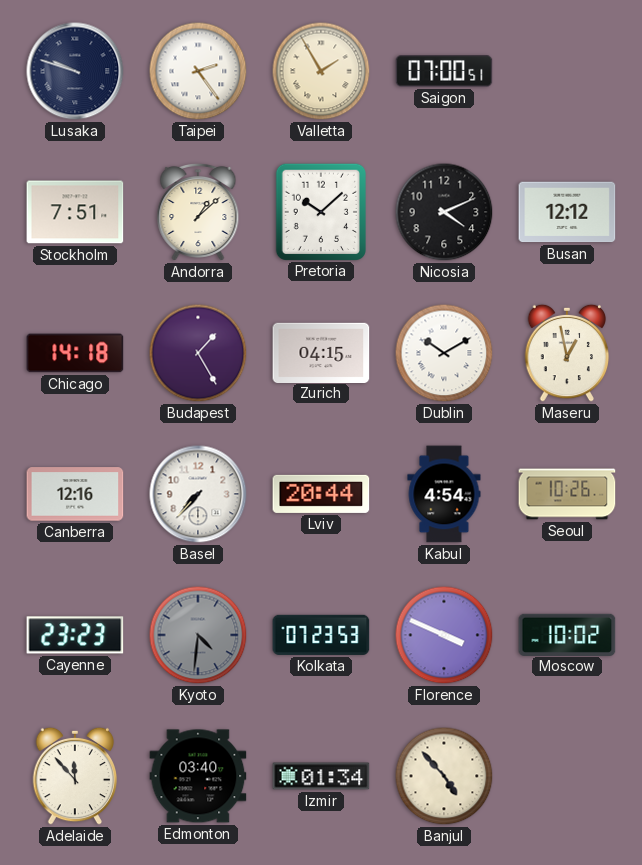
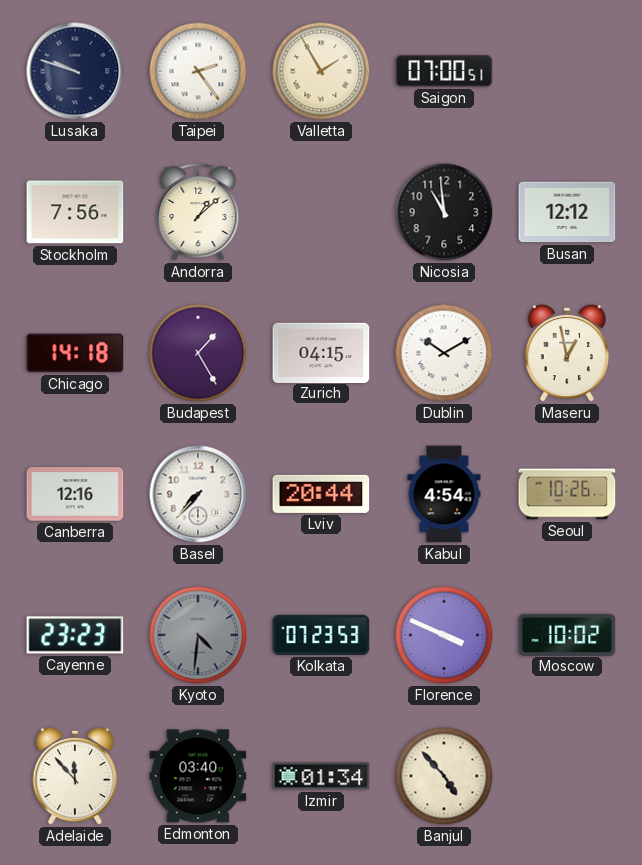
Stockholm: 7:51 -> 7:56
Pretoria: 10:08 -> none
Nicosia: 4:11 -> 10:59
